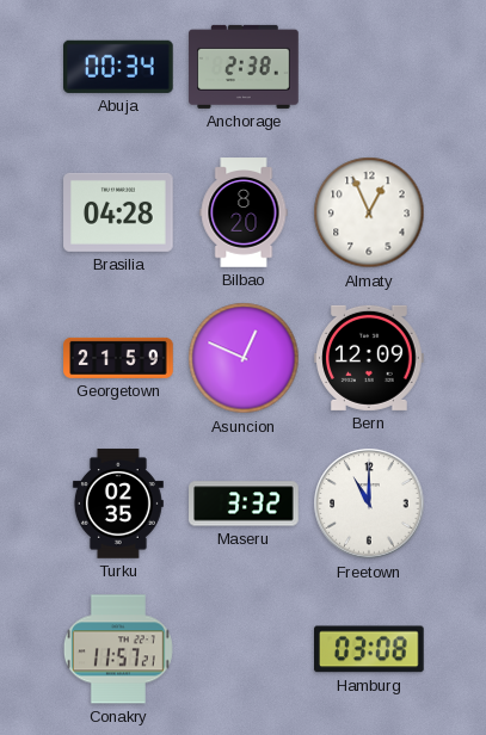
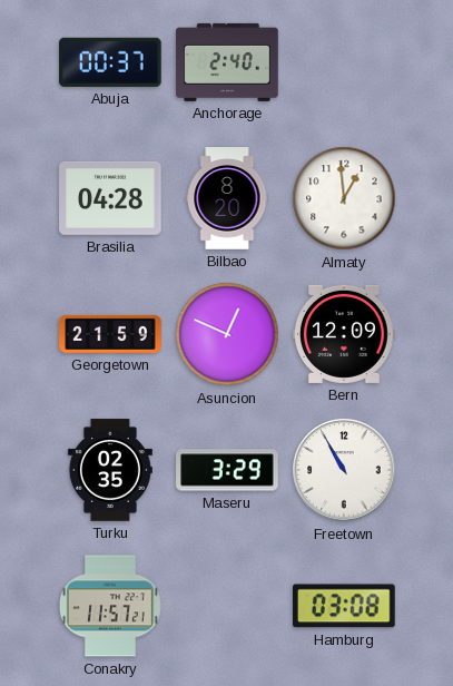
Abuja: 00:34 -> 00:37
Anchorage: 2:38 -> 2:40
Almaty: 12:56 -> 12:59
Maseru: 3:32 -> 3:29
Freetown: 11:00 -> 10:55
